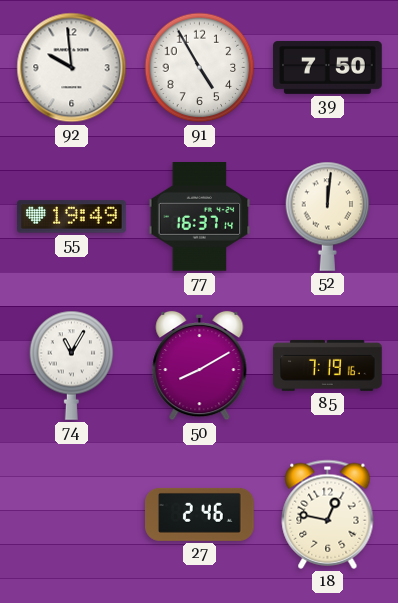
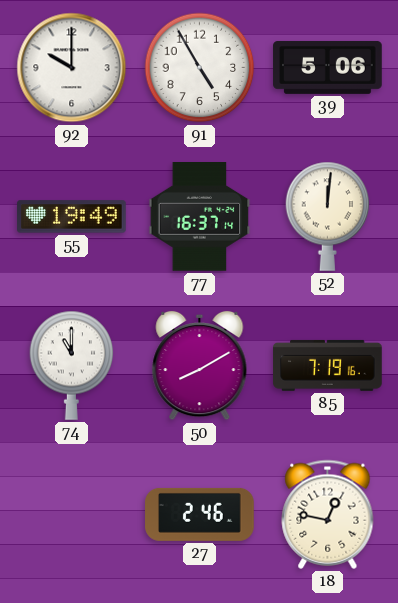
92: 9:59 -> 10:00
39: 7:50 -> 5:06
74: 11:05 -> 11:00
